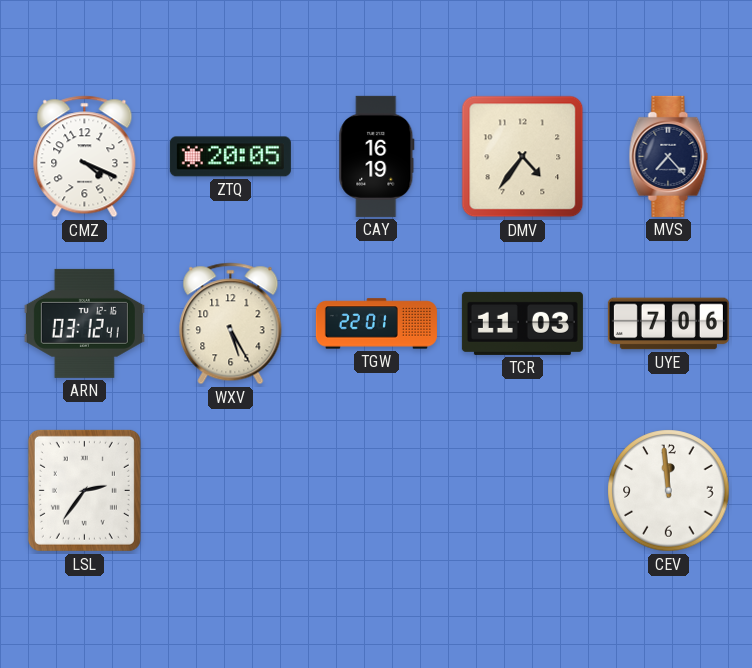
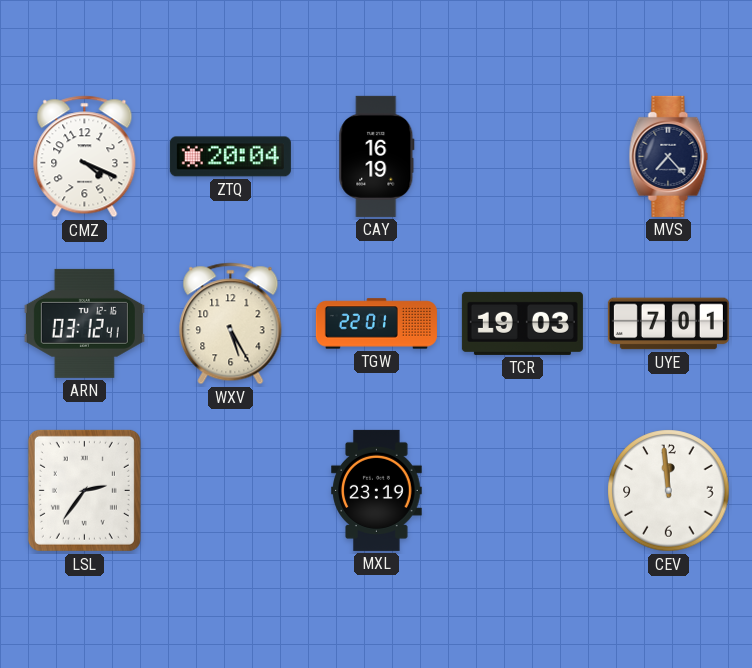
ZTQ: 20:05 -> 20:04
DMV: 4:36 -> none
TCR: 11:03 -> 19:03
UYE: 7:06 -> 7:01
MXL: none -> 23:19
